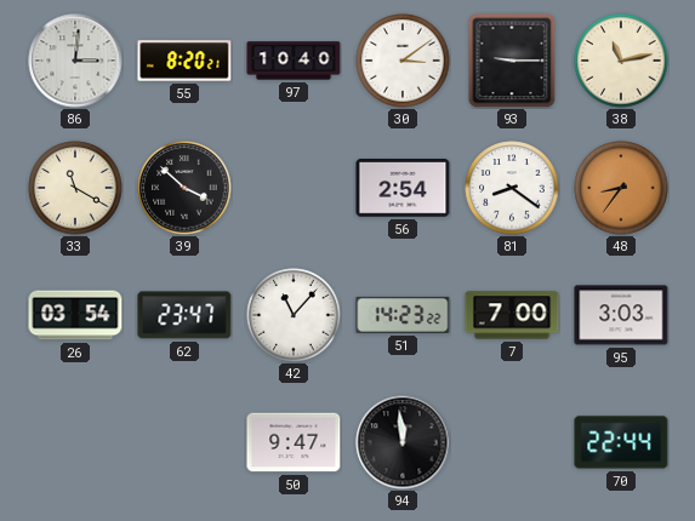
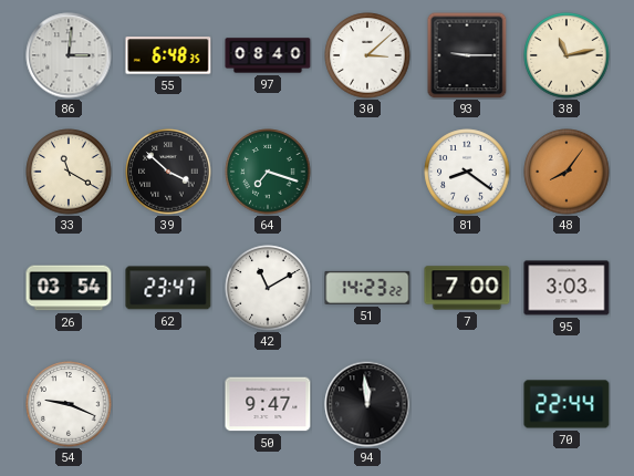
55: 8:20 -> 6:48
97: 10:40 -> 08:40
30: 3:09 -> 3:08
64: none -> 7:18
56: 2:54 -> none
48: 8:36 -> 8:06
42: 11:07 -> 11:10
54: none -> 9:19
